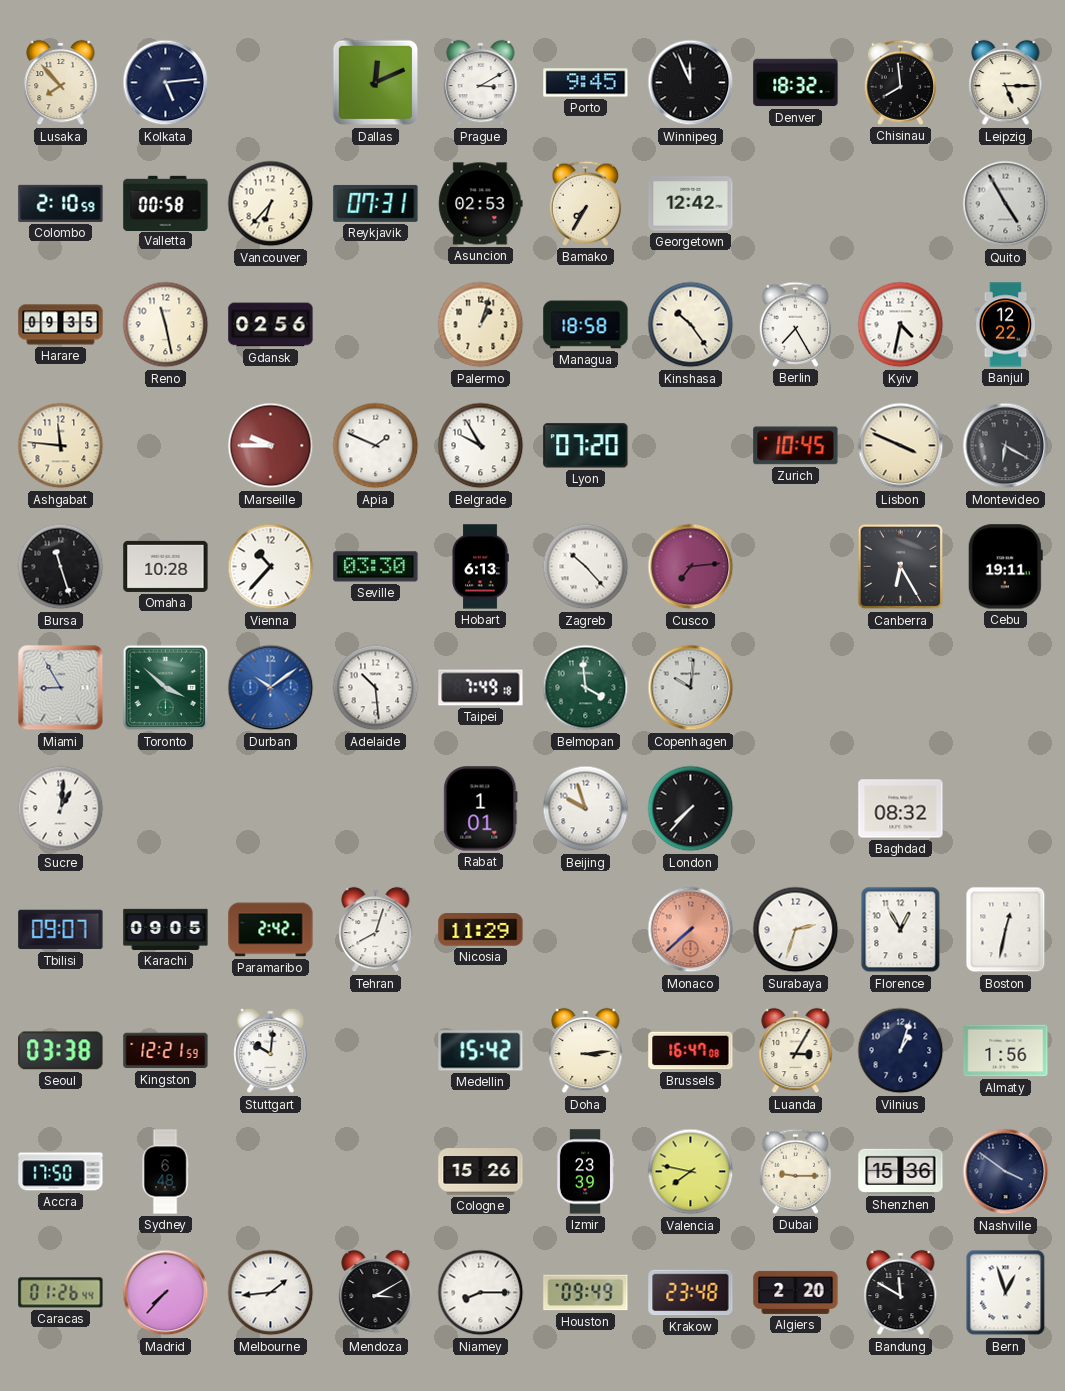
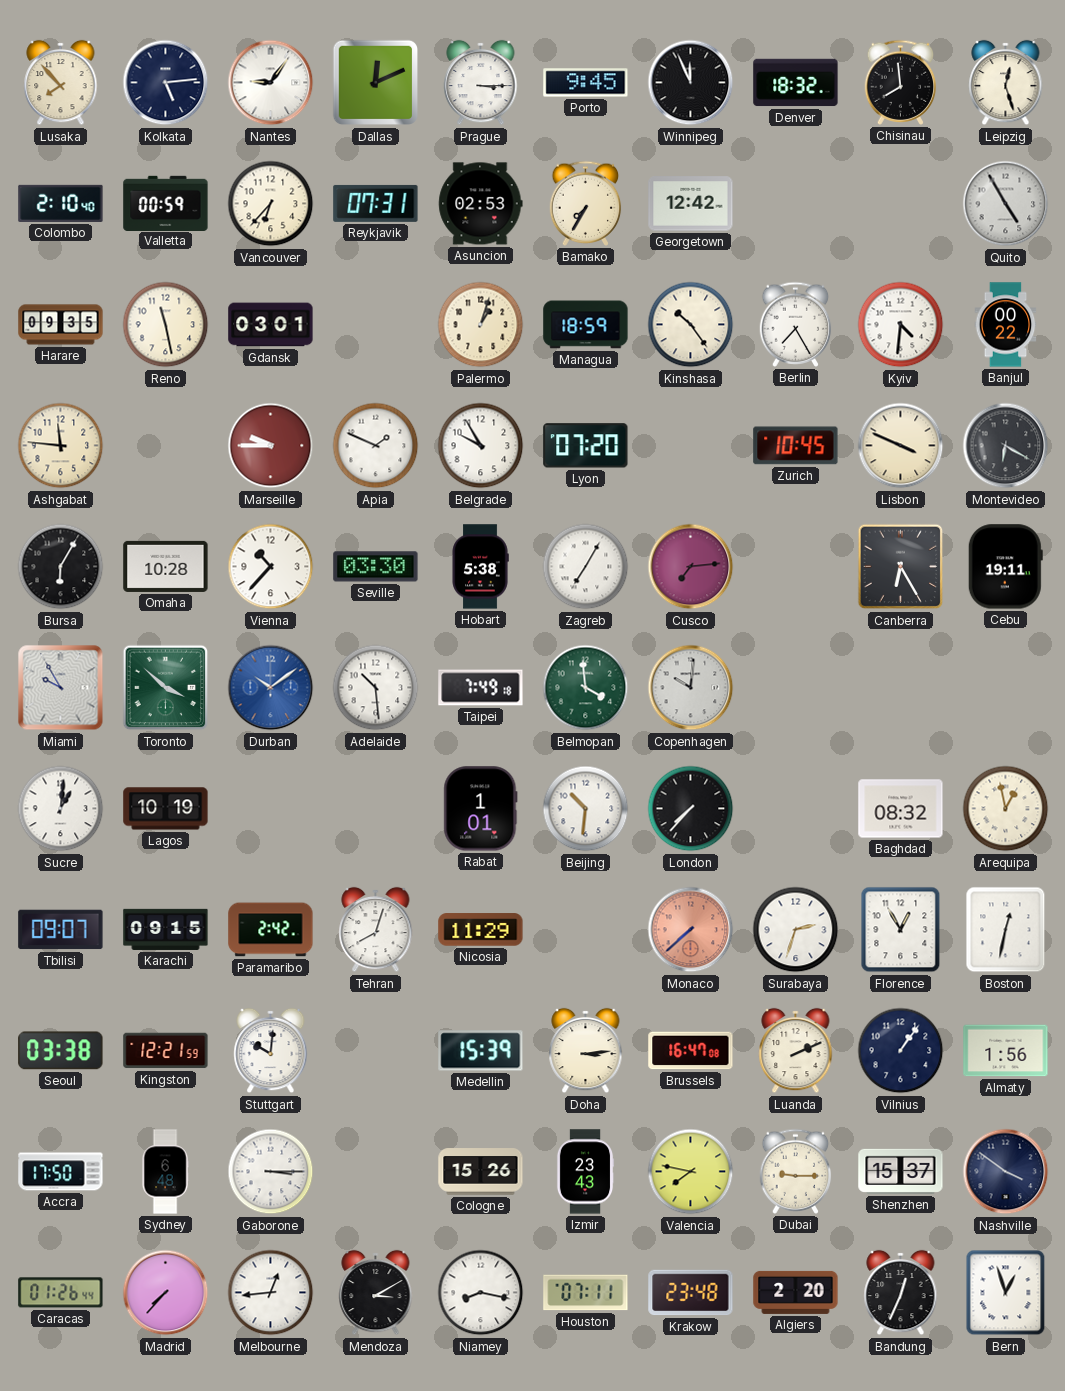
Nantes: none -> 9:06
Prague: 3:10 -> 3:15
Leipzig: 5:15 -> 12:27
Colombo: 2:10:59 -> 2:10:40
Valletta: 00:58 -> 00:59
Gdansk: 02:56 -> 03:01
Managua: 18:58 -> 18:59
Kyiv: 4:32 -> 4:31
Banjul: 12:22 -> 00:22
Bursa: 11:27 -> 6:05
Hobart: 6:13 -> 5:38
Zagreb: 10:23 -> 7:05
Miami: 8:55 -> 9:55
Lagos: none -> 10:19
Beijing: 9:57 -> 10:31
Arequipa: none -> 12:58
Karachi: 09:05 -> 09:15
Medellin: 15:42 -> 15:39
Luanda: 3:05 -> 2:11
Vilnius: 1:03 -> 1:06
Gaborone: none -> 3:15
Izmir: 23:39 -> 23:43
Shenzhen: 15:36 -> 15:37
Melbourne: 1:44 -> 12:44
Niamey: 8:15 -> 8:17
Houston: 09:49 -> 07:11
Bandung: 11:50 -> 12:34
